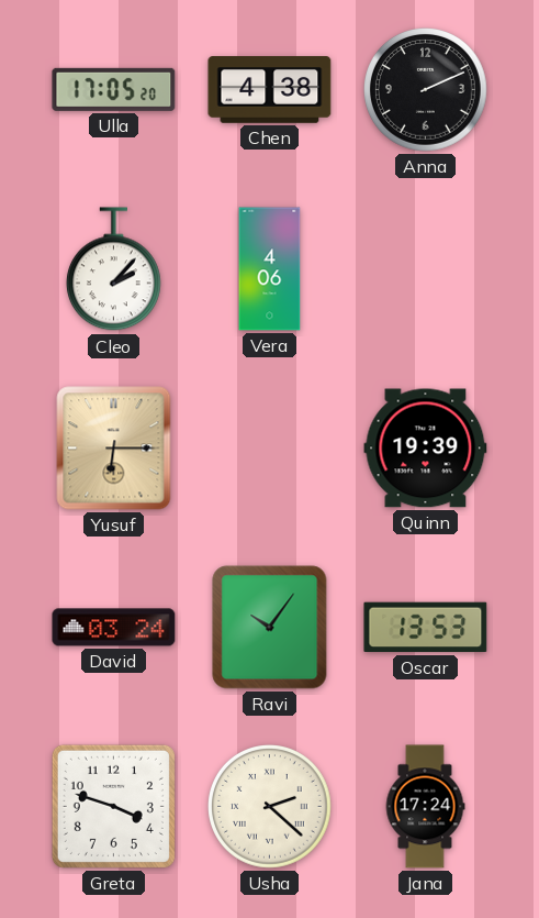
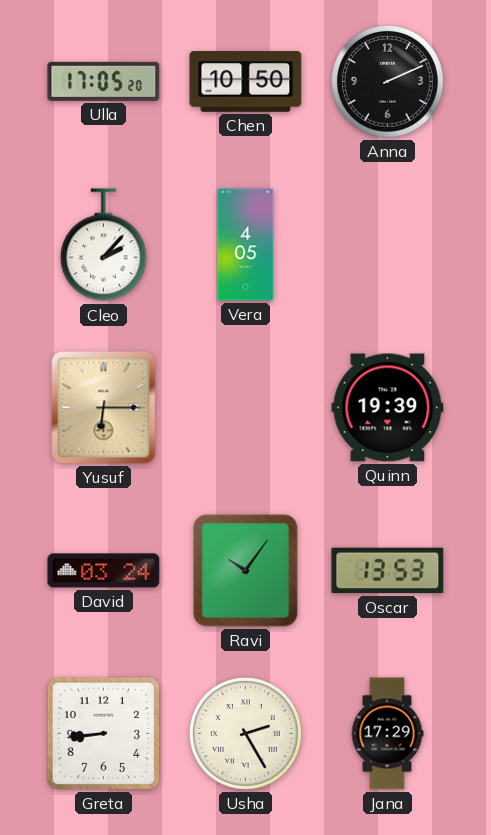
Chen: 4:38 -> 10:50
Vera: 4:06 -> 4:05
Greta: 3:48 -> 8:44
Usha: 2:22 -> 2:25
Jana: 17:24 -> 17:29
